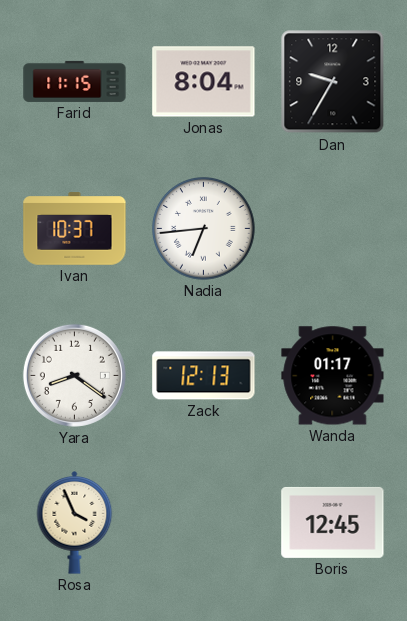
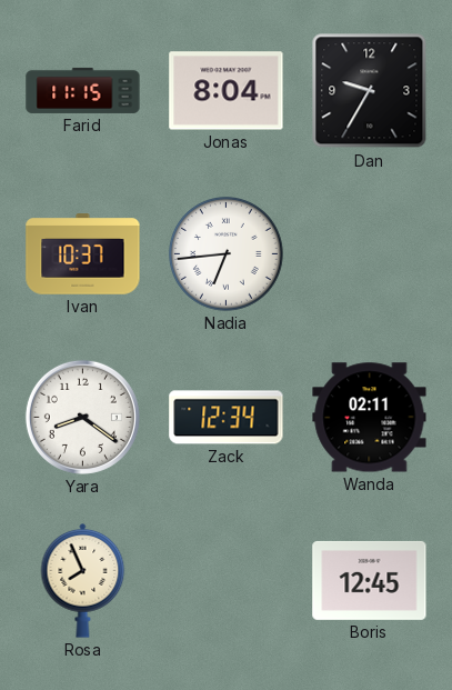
Zack: 12:13 -> 12:34
Wanda: 01:17 -> 02:11
Rosa: 3:56 -> 7:56
